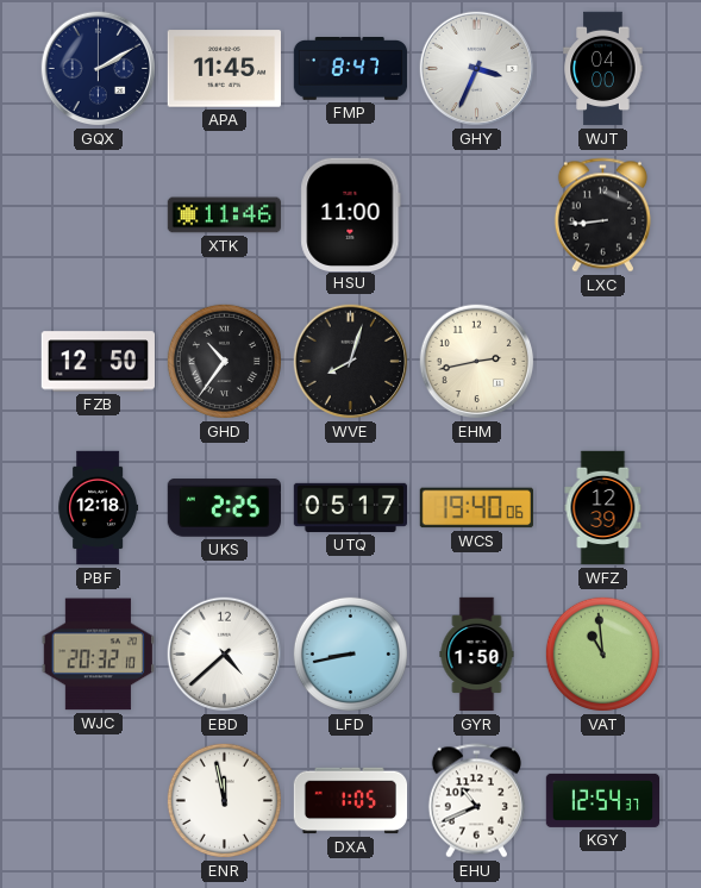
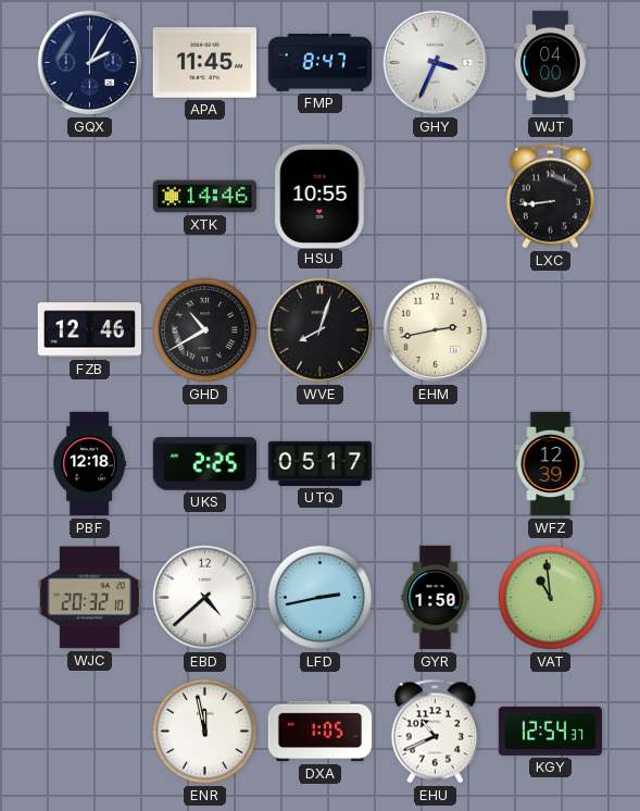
GQX: 2:10 -> 2:05
XTK: 11:46 -> 14:46
HSU: 11:00 -> 10:55
FZB: 12:50 -> 12:46
GHD: 10:36 -> 10:40
WCS: 19:40 -> none
LFD: 8:43 -> 2:43
